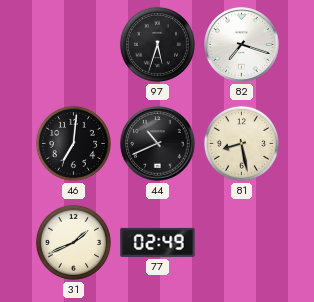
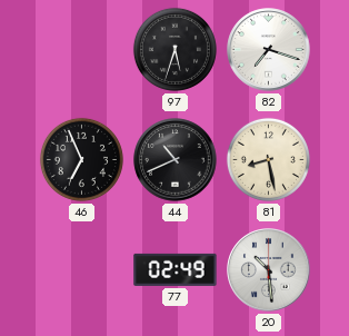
46: 7:01 -> 6:56
31: 1:41 -> none
20: none -> 10:29
